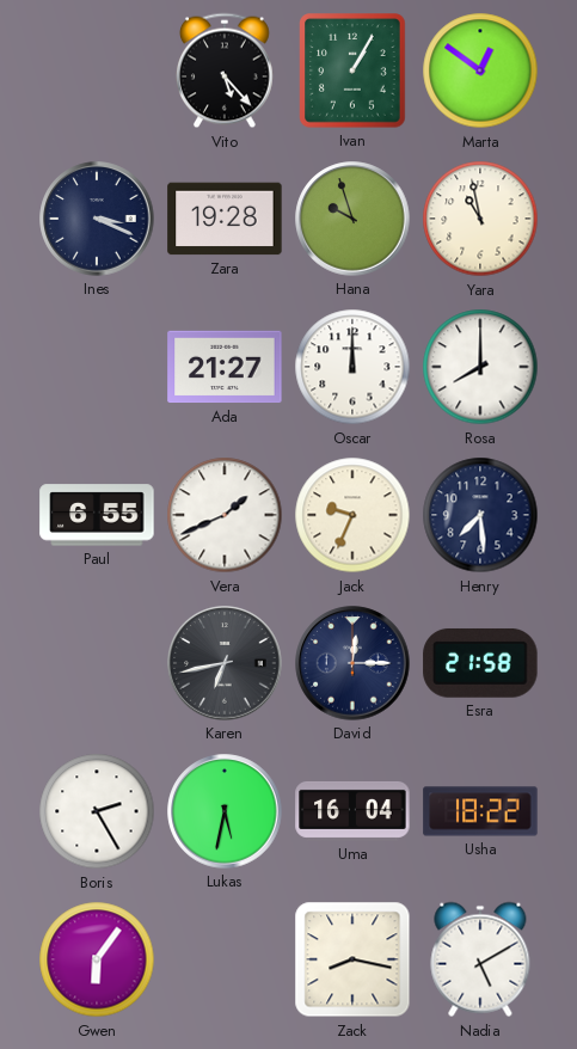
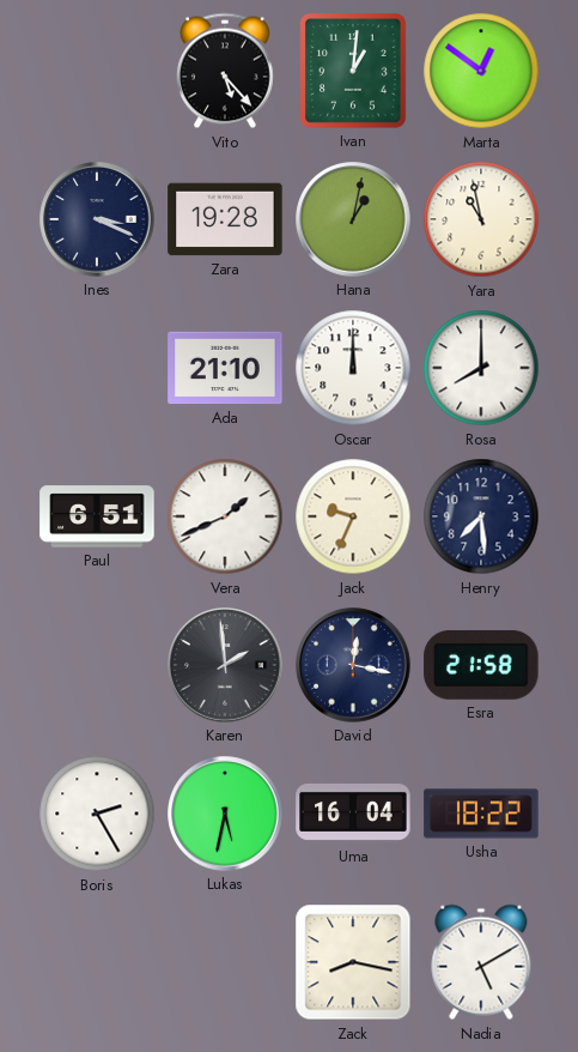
Ivan: 1:05 -> 1:01
Hana: 9:57 -> 1:02
Ada: 21:27 -> 21:10
Paul: 6:55 -> 6:51
Karen: 6:43 -> 1:59
David: 12:15 -> 12:17
Gwen: 6:06 -> none
